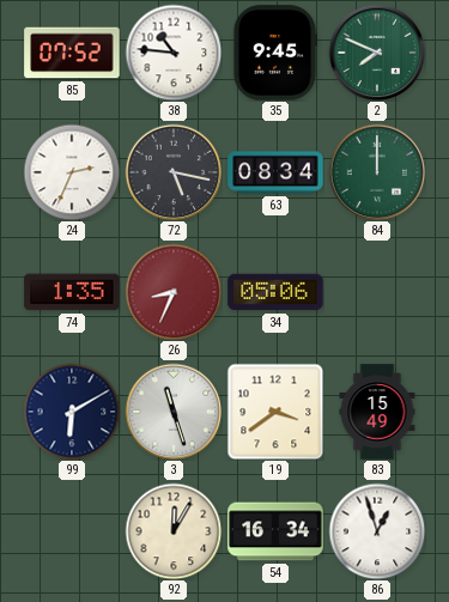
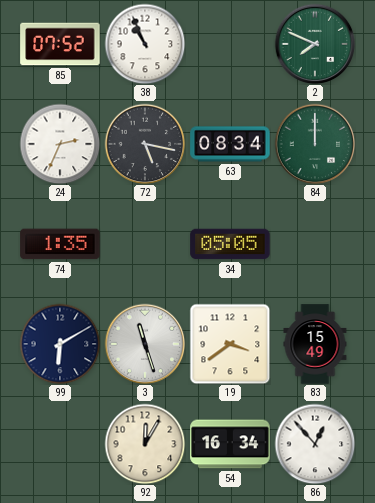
38: 10:46 -> 10:56
35: 9:45 -> none
26: 8:34 -> none
34: 05:06 -> 05:05
86: 12:57 -> 12:53
